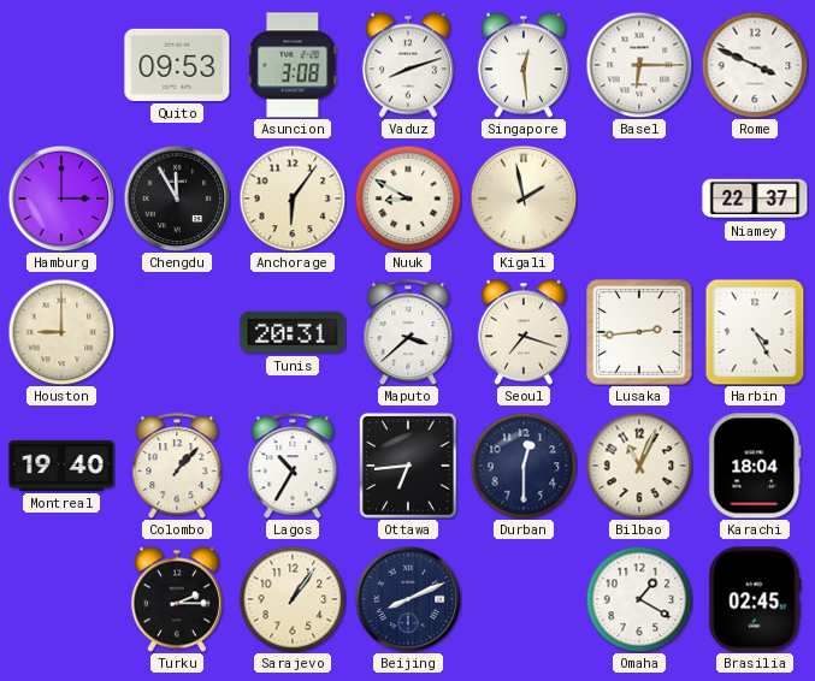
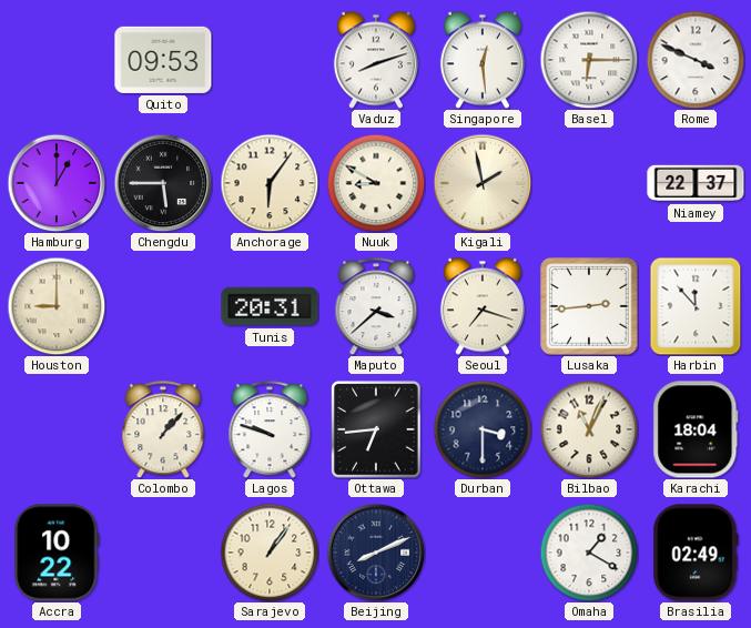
Asuncion: 3:08 -> none
Hamburg: 3:00 -> 1:00
Chengdu: 11:55 -> 5:45
Harbin: 4:25 -> 11:53
Montreal: 19:40 -> none
Lagos: 10:35 -> 9:48
Durban: 12:30 -> 3:30
Accra: none -> 10:22
Turku: 2:15 -> none
Brasilia: 02:45 -> 02:49
